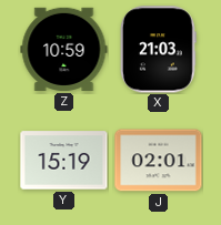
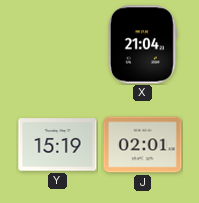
Z: 10:59 -> none
X: 21:03 -> 21:04
